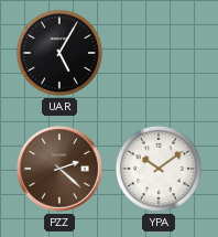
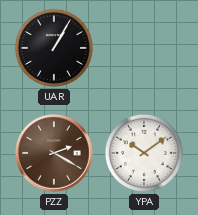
UAR: 5:05 -> 1:05
PZZ: 2:22 -> 2:20
